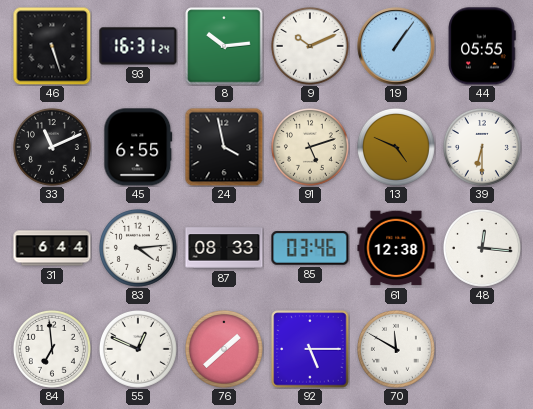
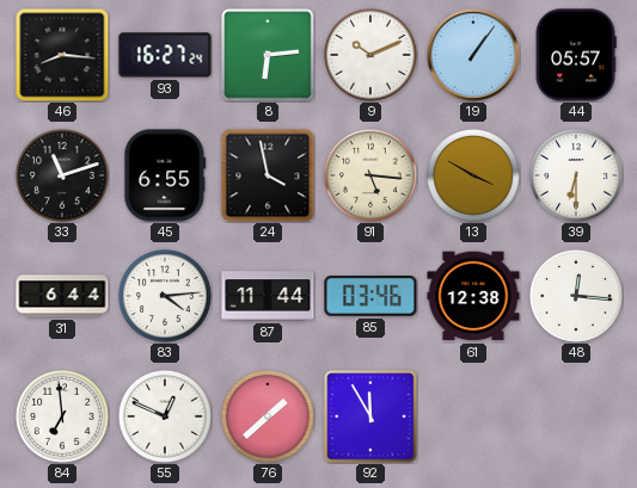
46: 5:27 -> 8:16
93: 16:31 -> 16:27
8: 10:14 -> 6:14
44: 05:55 -> 05:57
33: 11:11 -> 11:12
91: 5:12 -> 5:16
13: 4:49 -> 3:50
87: 08:33 -> 11:44
92: 5:15 -> 11:55
70: 11:50 -> none
